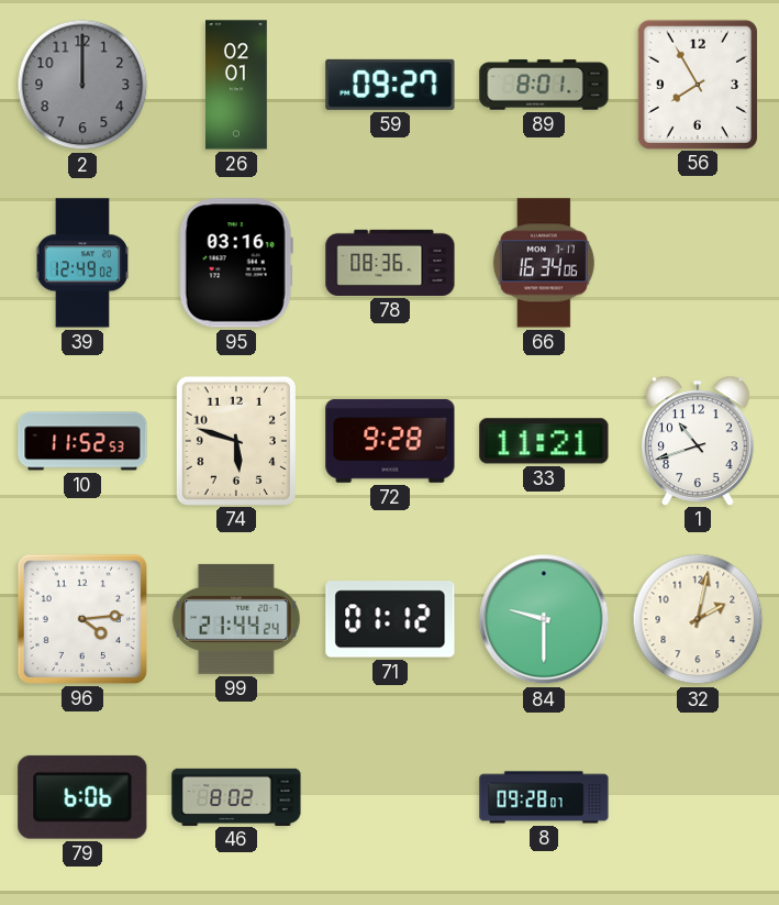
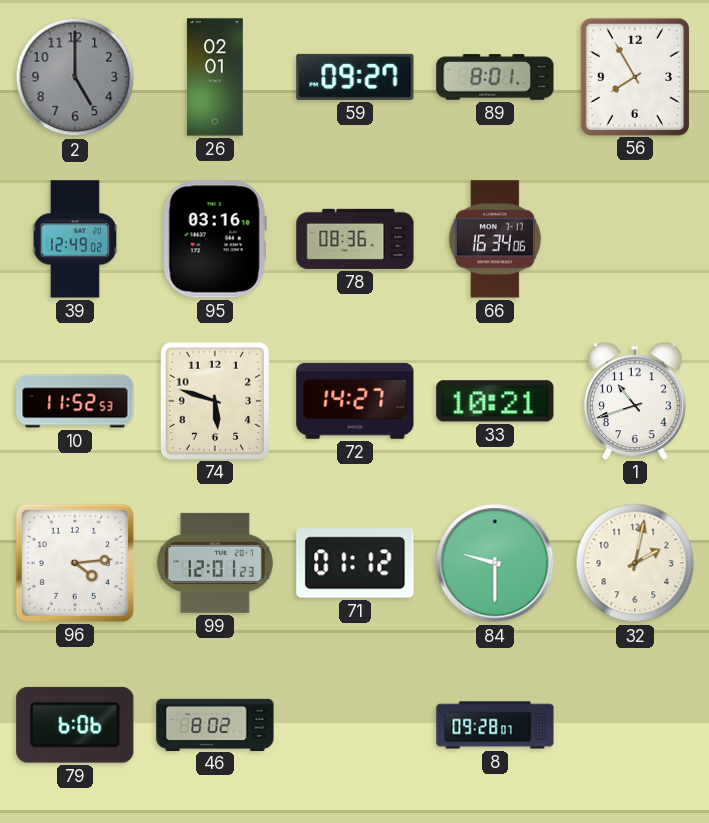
2: 12:00 -> 5:00
72: 9:28 -> 14:27
33: 11:21 -> 10:21
99: 21:44 -> 12:01
